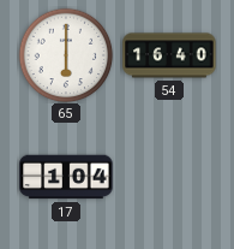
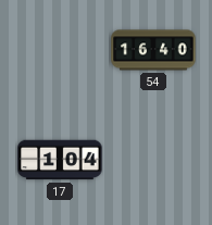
65: 6:00 -> none
